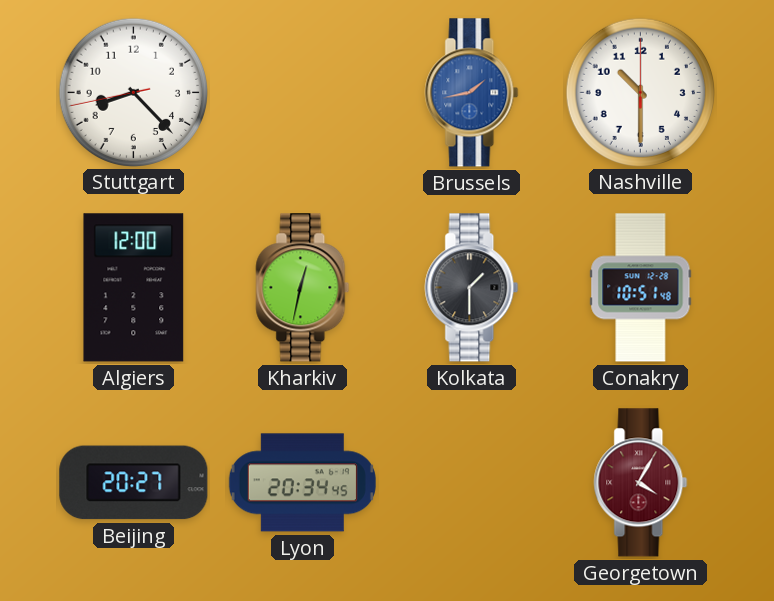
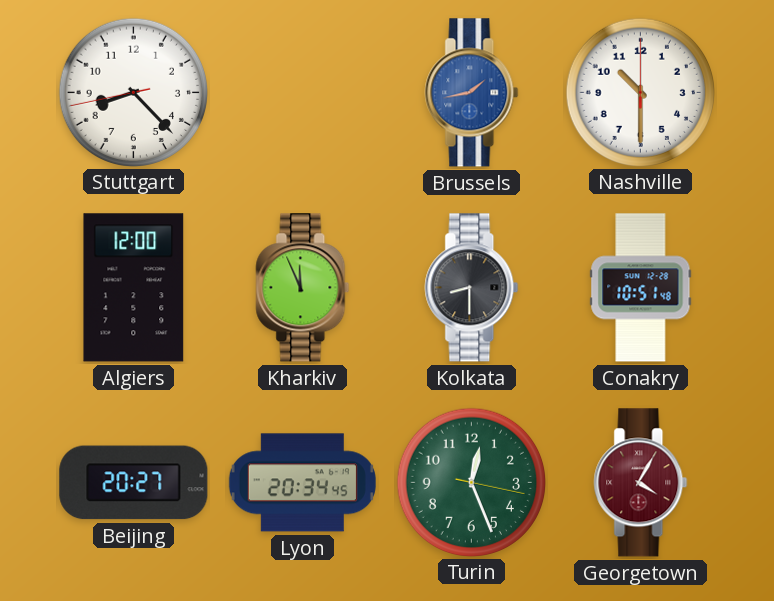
Kharkiv: 12:32 -> 11:56
Kolkata: 1:30 -> 8:30
Turin: none -> 12:26
